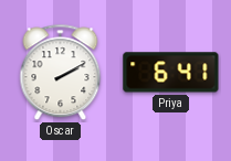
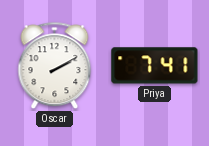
Priya: 6:41 -> 7:41
